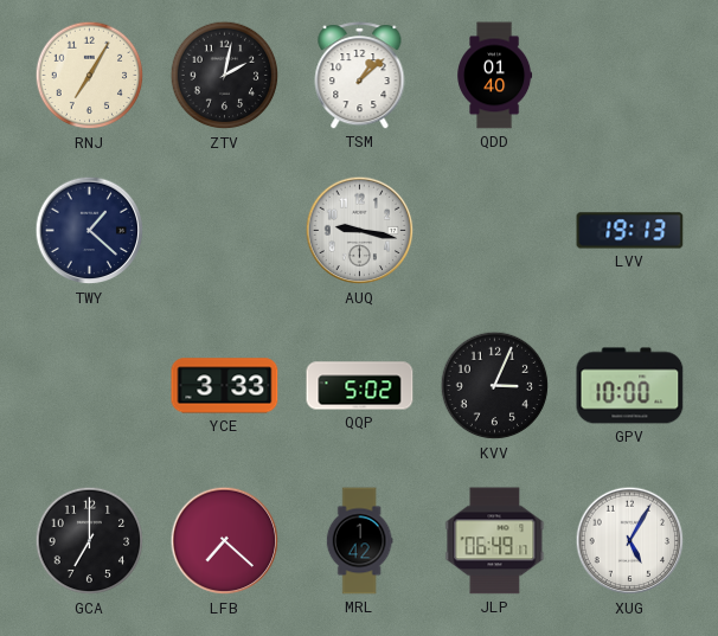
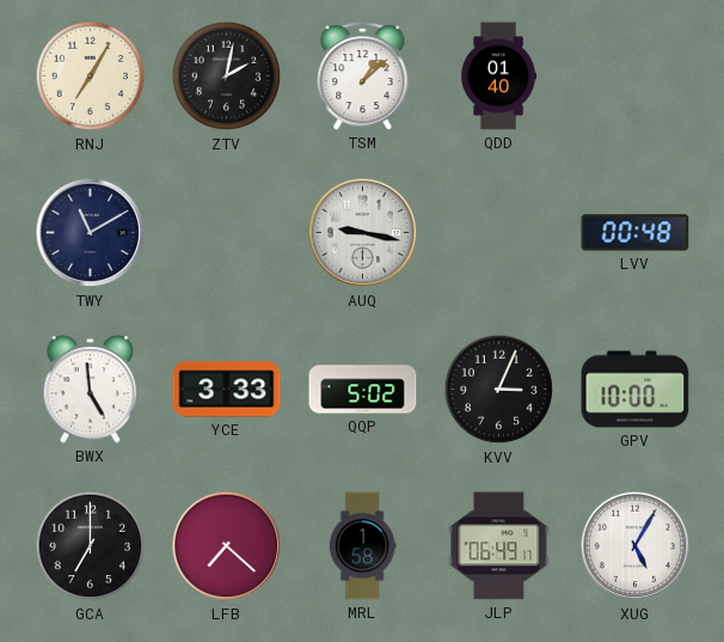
TWY: 1:22 -> 11:10
LVV: 19:13 -> 00:48
BWX: none -> 4:59
MRL: 1:42 -> 1:58
